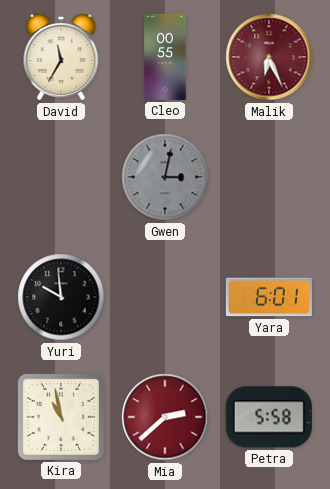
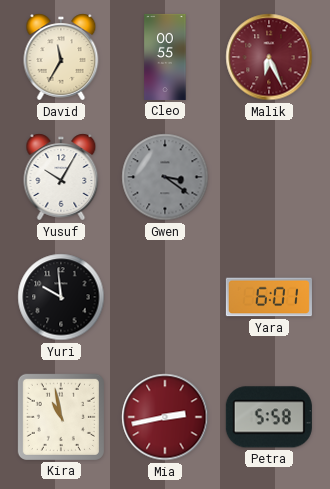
Yusuf: none -> 10:05
Gwen: 3:02 -> 3:21
Mia: 2:38 -> 2:43
